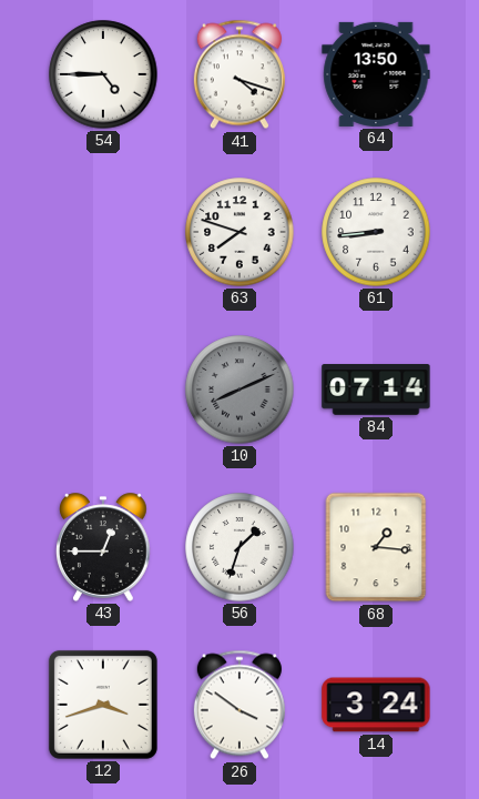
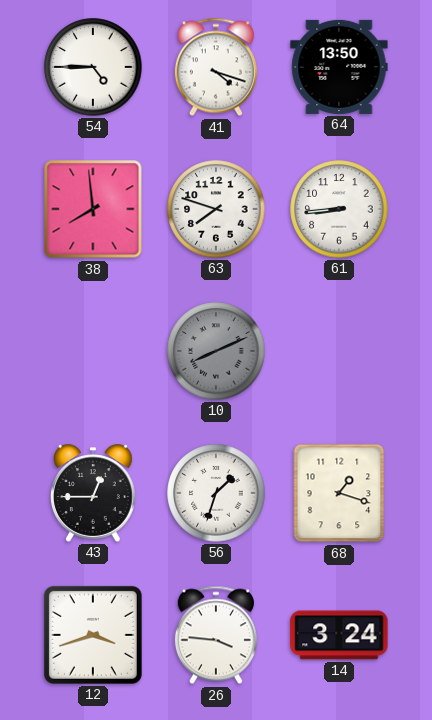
38: none -> 7:59
84: 07:14 -> none
68: 1:16 -> 1:18
26: 3:51 -> 3:46
